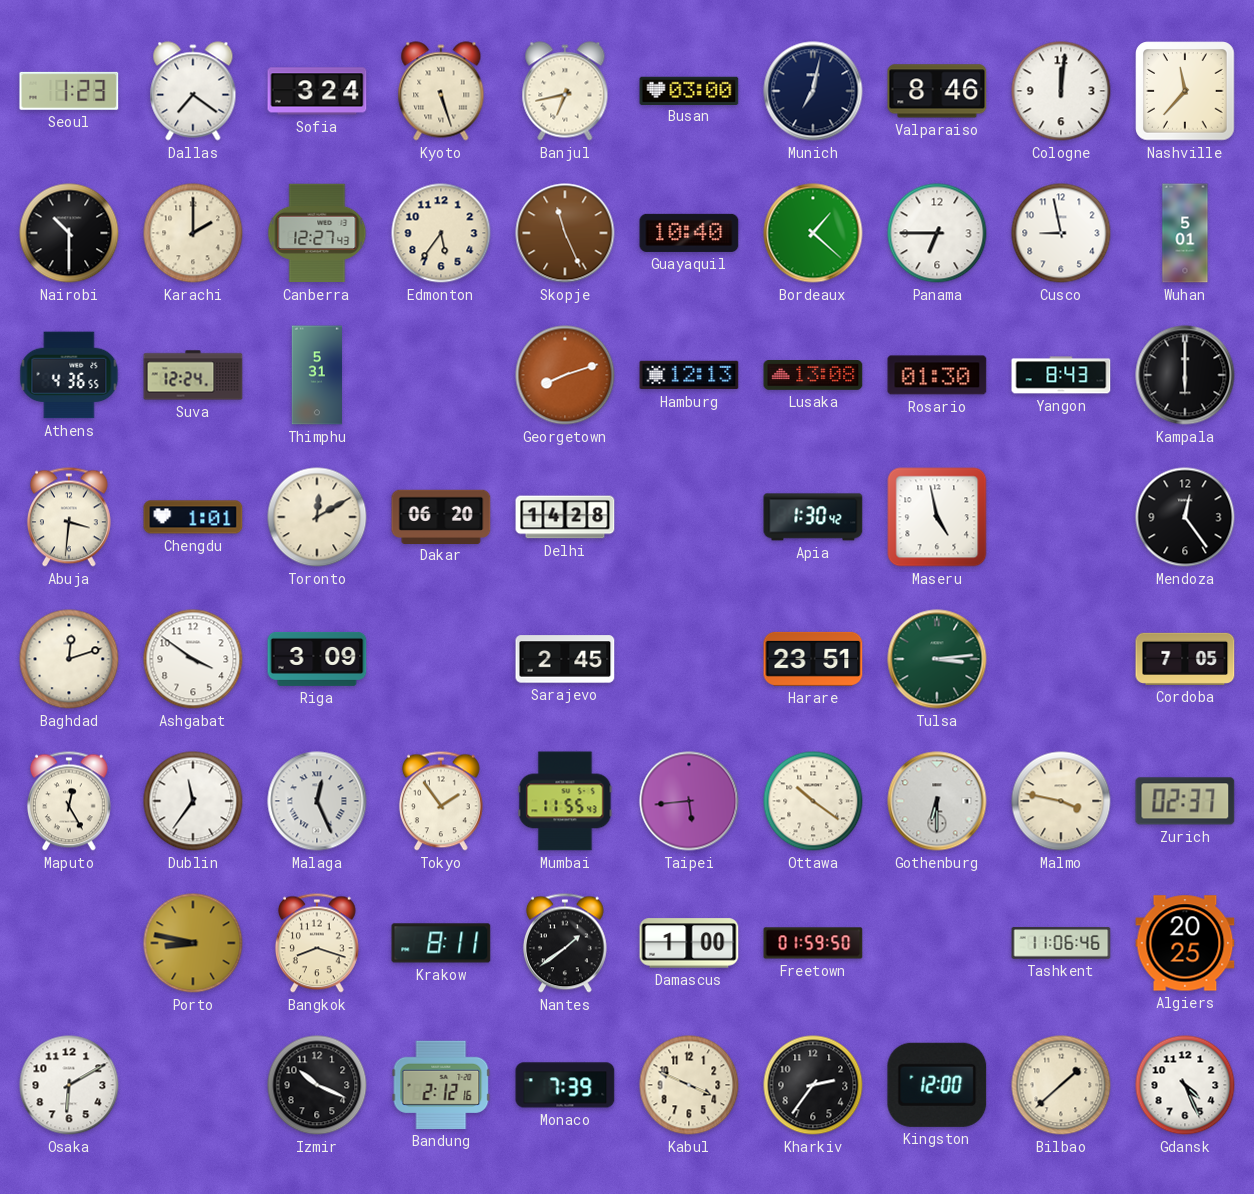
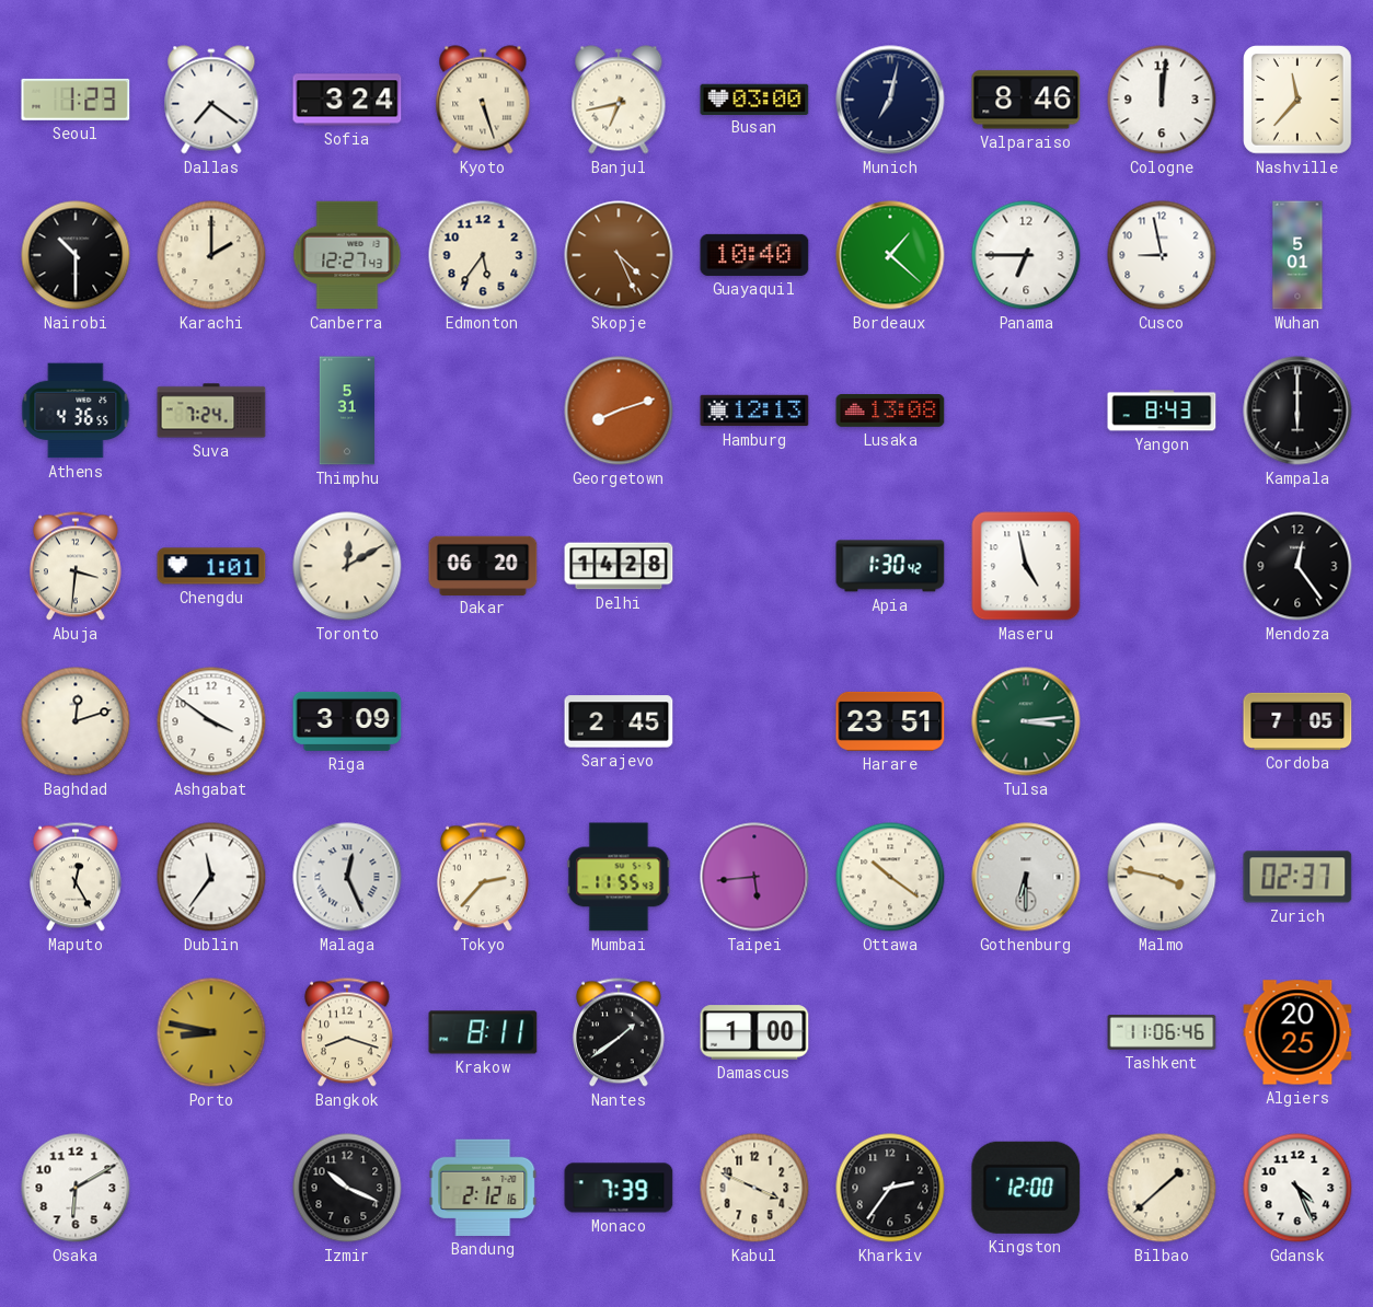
Skopje: 11:26 -> 4:26
Suva: 12:24 -> 7:24
Rosario: 01:30 -> none
Tokyo: 1:54 -> 2:37
Freetown: 01:59 -> none
